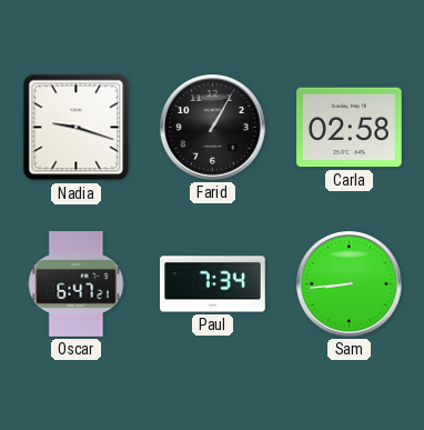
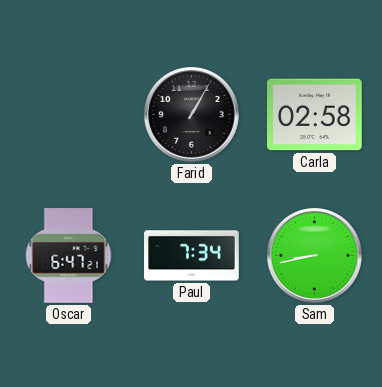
Nadia: 9:18 -> none
Sam: 8:44 -> 8:43
